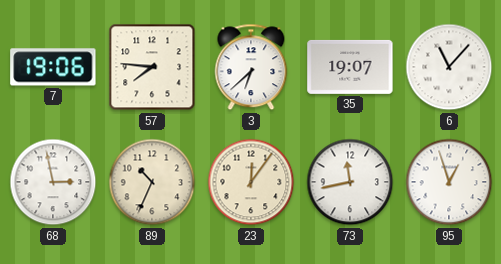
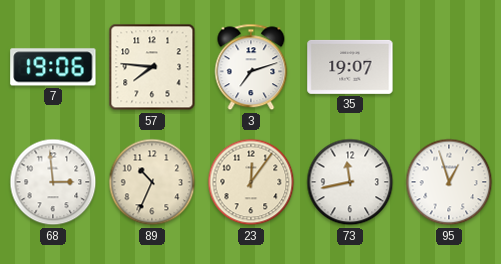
3: 6:38 -> 7:12
6: 11:07 -> none
68: 2:58 -> 2:59
